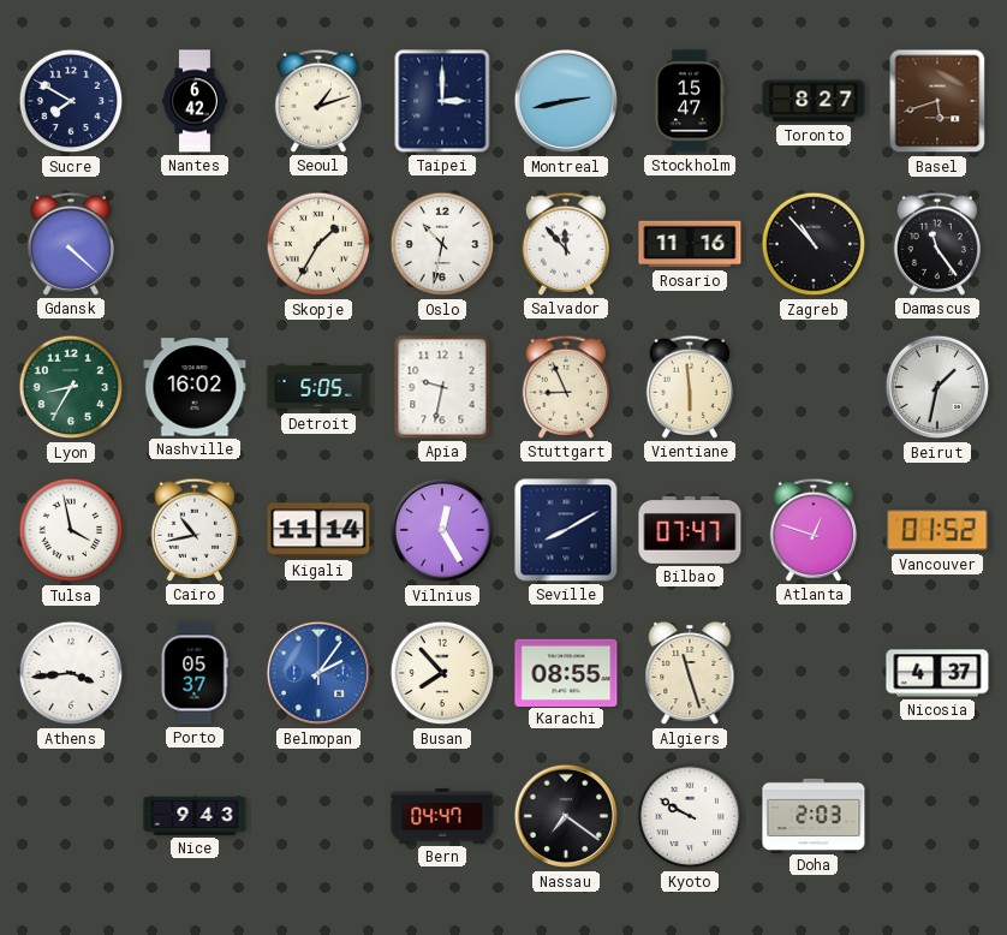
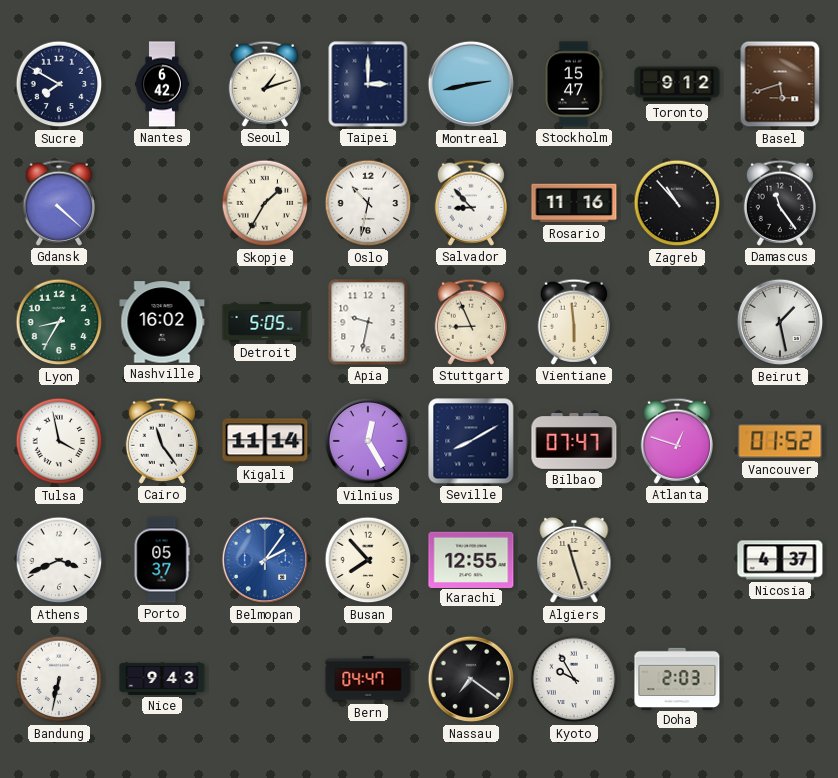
Toronto: 8:27 -> 9:12
Salvador: 11:53 -> 8:53
Beirut: 1:32 -> 1:28
Cairo: 10:43 -> 11:24
Athens: 3:44 -> 3:41
Karachi: 08:55 -> 12:55
Bandung: none -> 6:32
Kyoto: 9:50 -> 9:55
